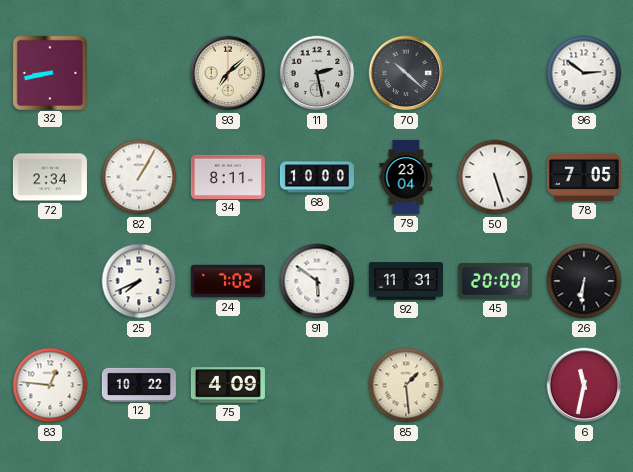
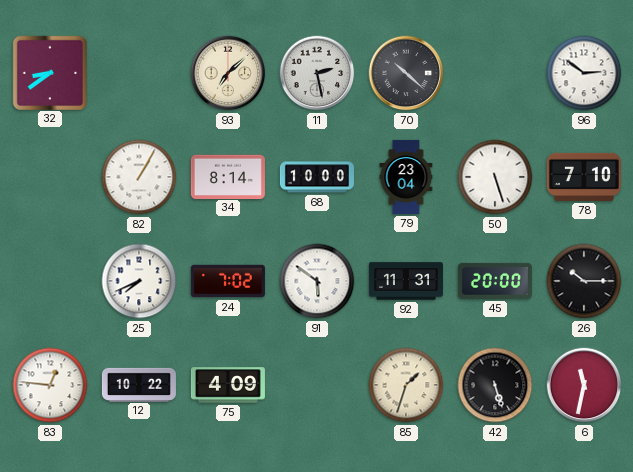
32: 8:43 -> 8:39
72: 2:34 -> none
34: 8:11 -> 8:14
78: 7:05 -> 7:10
26: 6:31 -> 10:15
85: 1:29 -> 1:33
42: none -> 5:27
